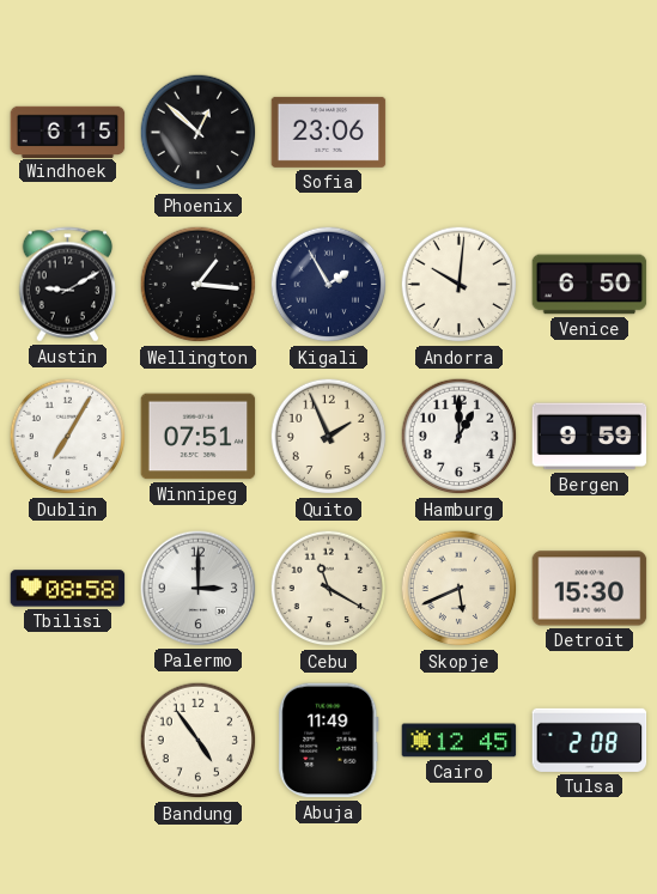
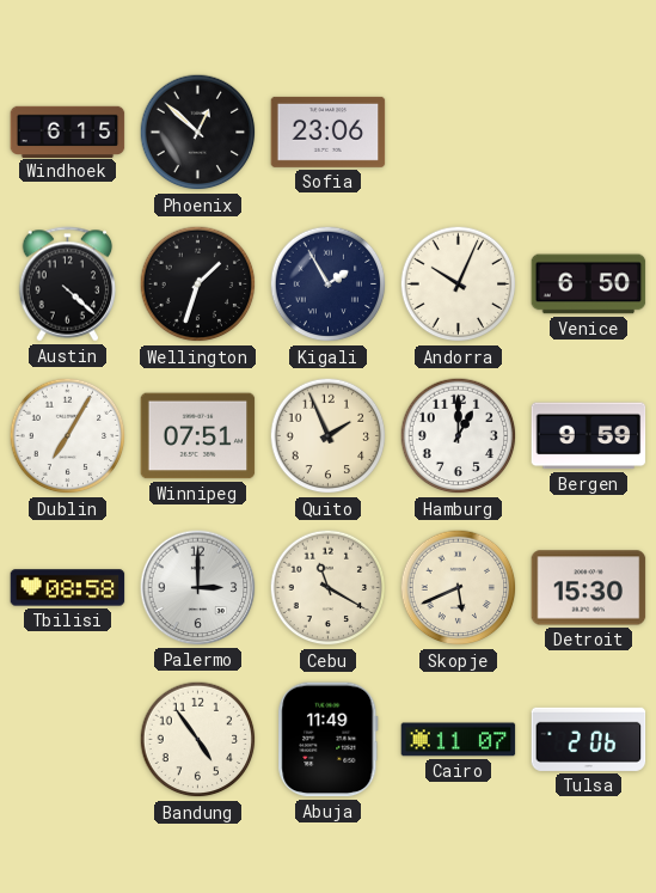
Austin: 9:10 -> 4:22
Wellington: 1:16 -> 1:33
Andorra: 10:01 -> 10:04
Cairo: 12:45 -> 11:07
Tulsa: 2:08 -> 2:06
